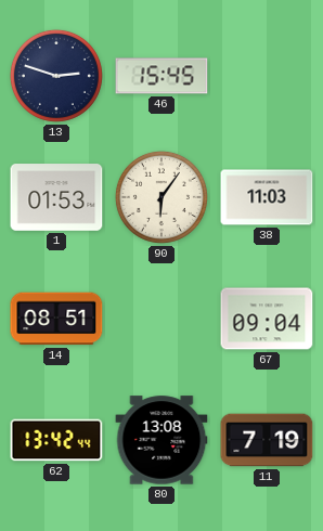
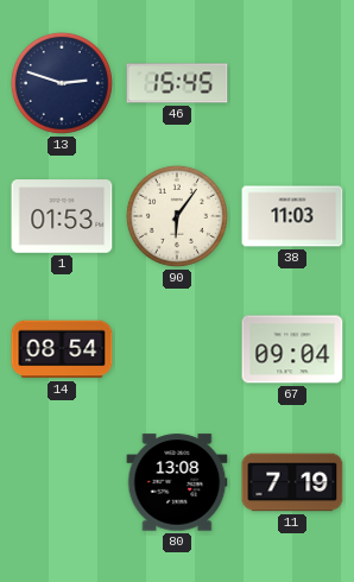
14: 08:51 -> 08:54
62: 13:42 -> none
